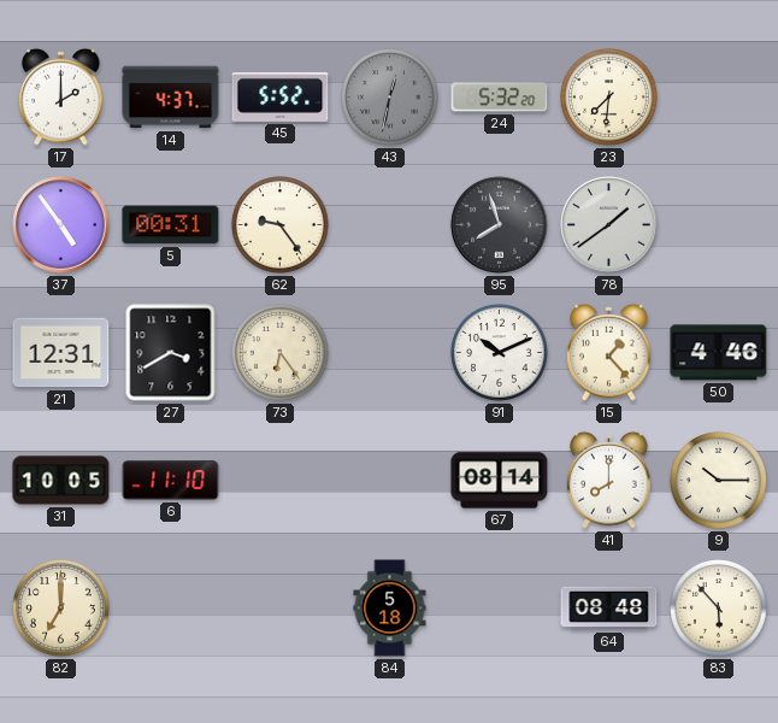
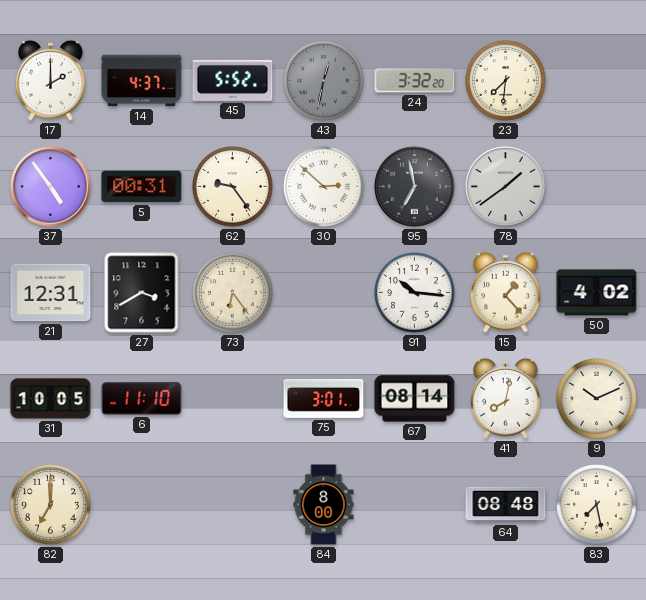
24: 5:32 -> 3:32
30: none -> 2:52
95: 7:57 -> 6:58
91: 10:11 -> 10:16
50: 4:46 -> 4:02
75: none -> 3:01
41: 8:00 -> 8:02
9: 10:15 -> 10:11
84: 5:18 -> 8:00
83: 5:53 -> 7:28
